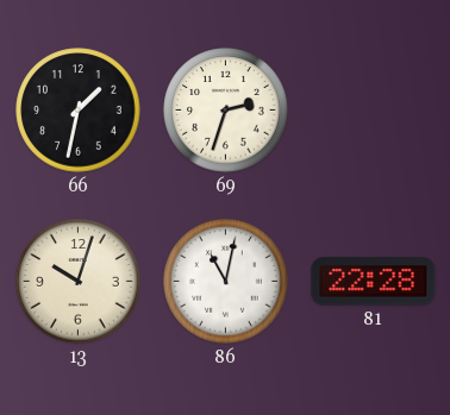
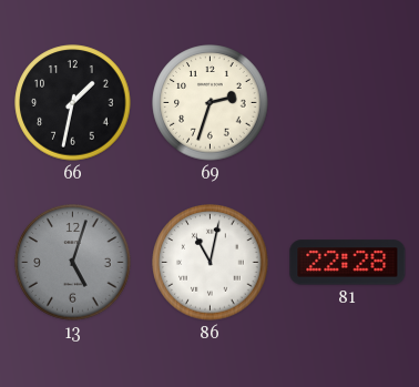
13: 10:03 -> 5:03
13 dial: cream -> grey
